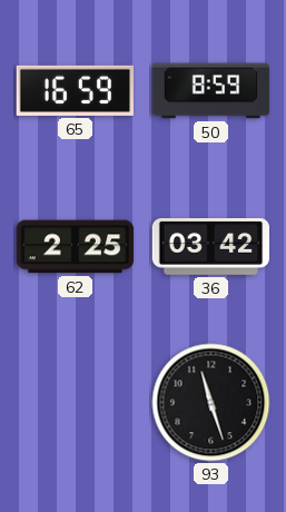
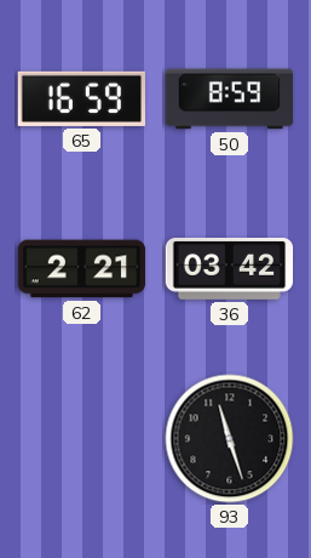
62: 2:25 -> 2:21
